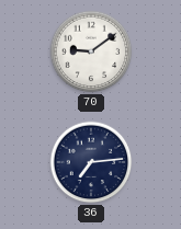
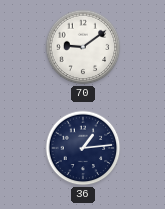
36: 7:14 -> 1:14
